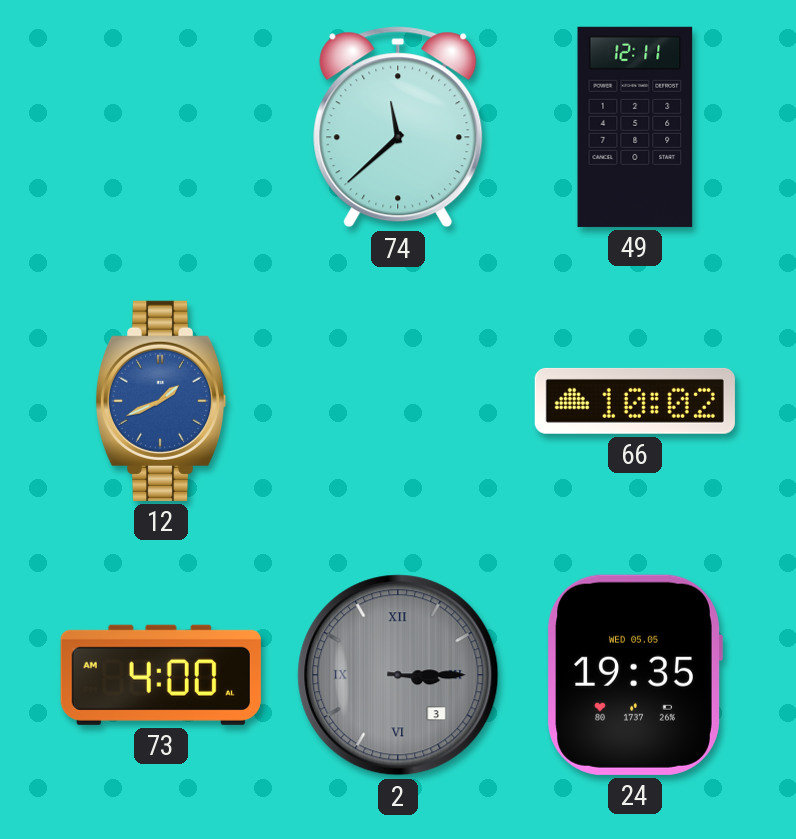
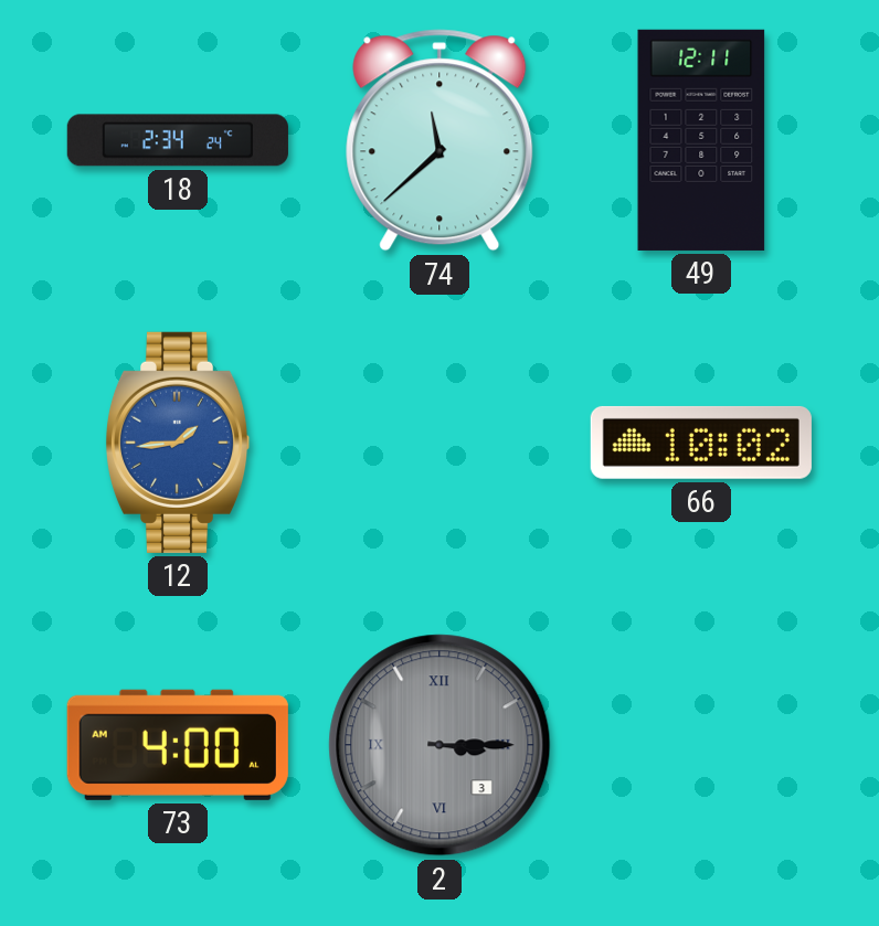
18: none -> 2:34
12: 1:41 -> 1:44
24: 19:35 -> none
